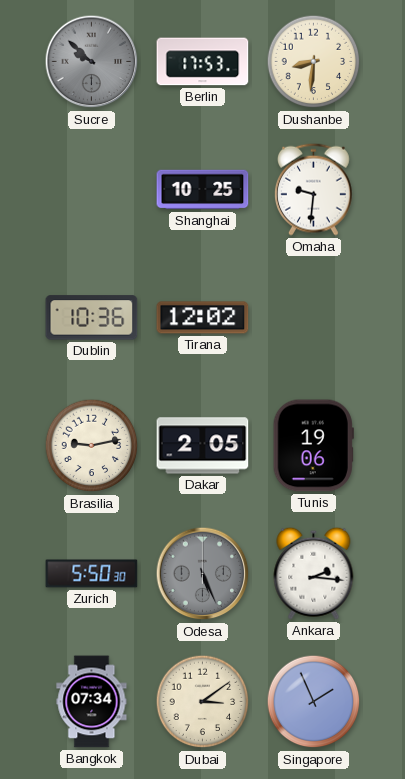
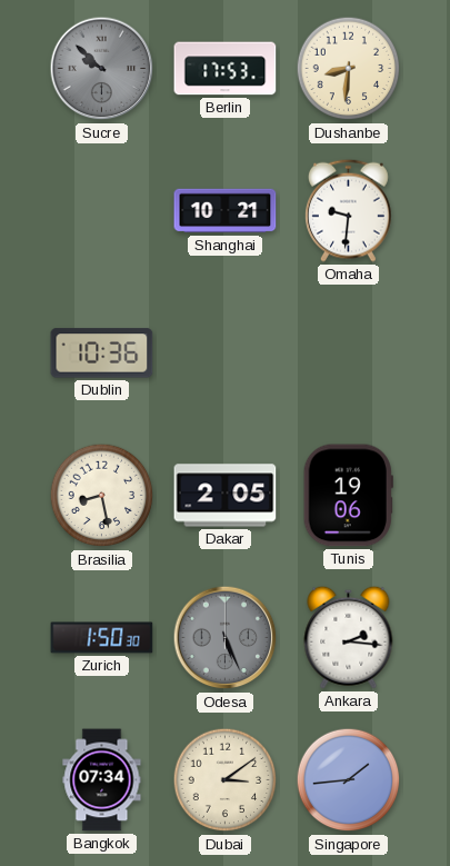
Shanghai: 10:25 -> 10:21
Tirana: 12:02 -> none
Brasilia: 9:13 -> 8:28
Zurich: 5:50 -> 1:50
Singapore: 1:56 -> 1:44
